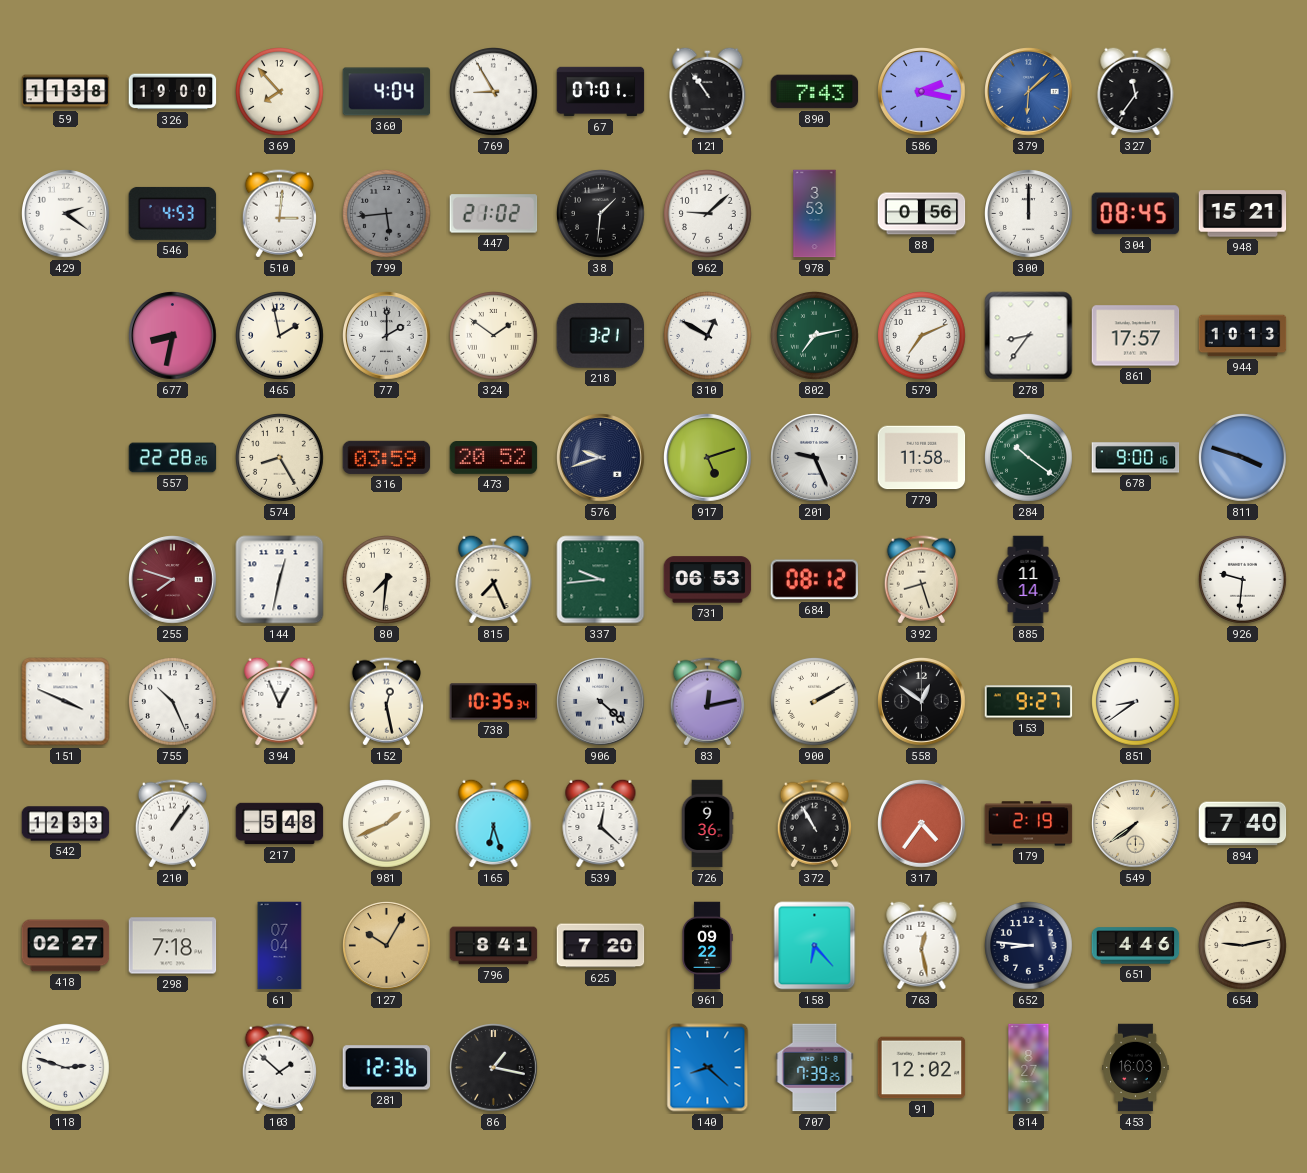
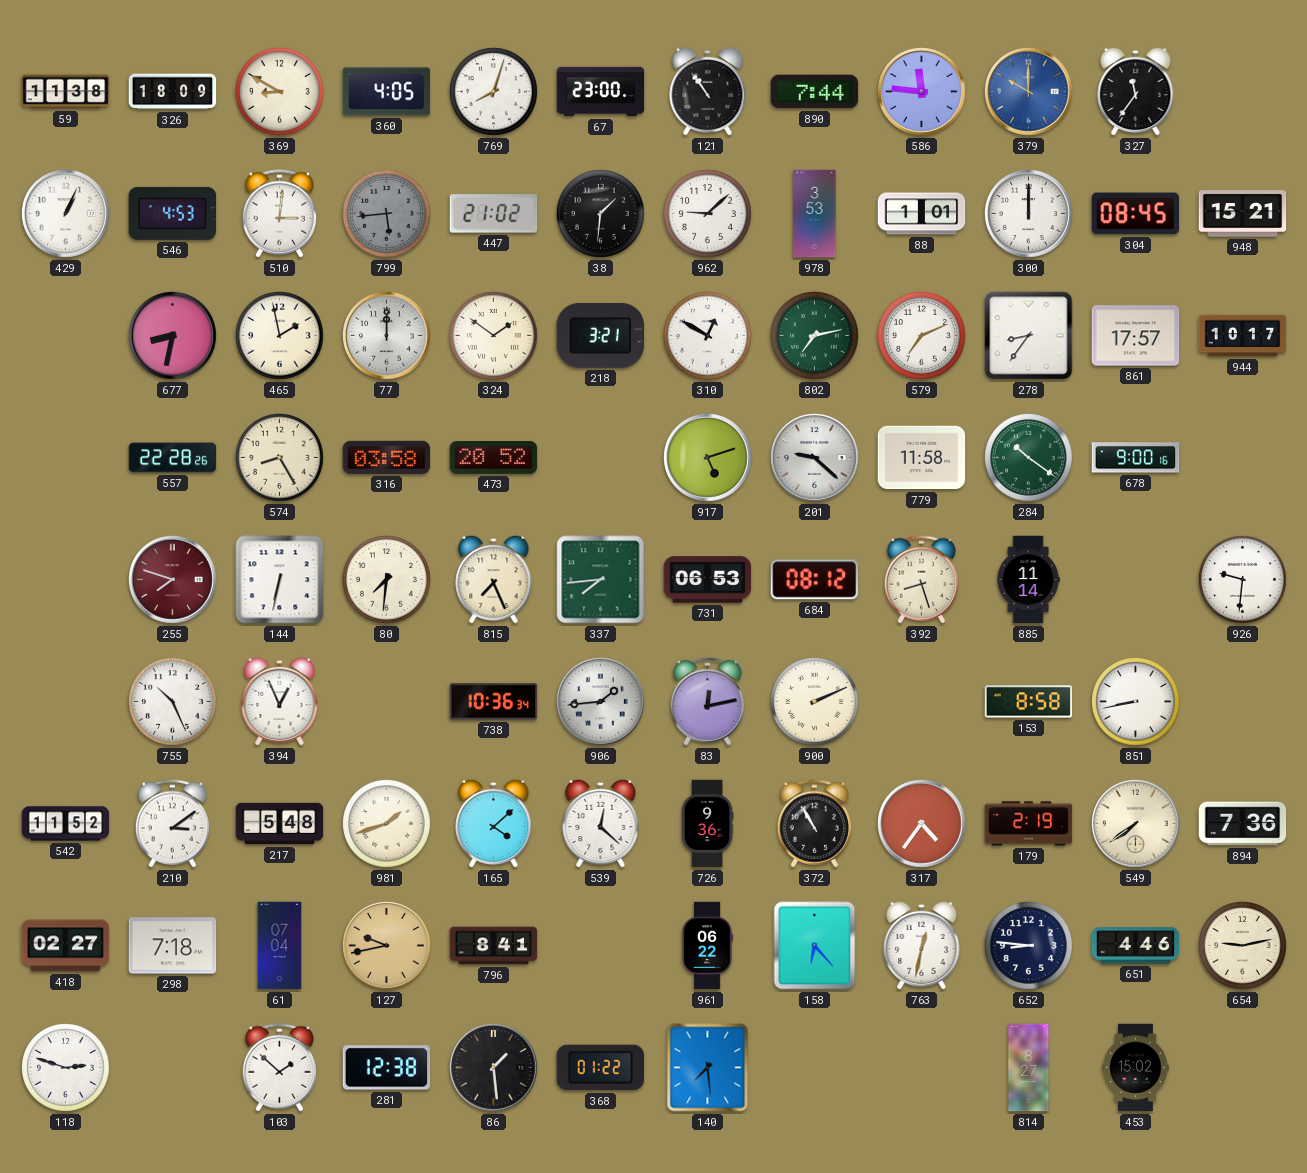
326: 19:00 -> 18:09
369: 7:53 -> 8:50
360: 4:04 -> 4:05
769: 8:55 -> 8:03
67: 07:01 -> 23:00
890: 7:43 -> 7:44
586: 2:17 -> 11:46
379: 6:08 -> 10:00
429: 2:21 -> 1:04
88: 0:56 -> 1:01
77: 2:00 -> 12:00
944: 10:13 -> 10:17
316: 03:59 -> 03:58
576: 9:42 -> none
201: 9:26 -> 9:22
811: 3:48 -> none
144: 12:32 -> 6:32
337: 9:44 -> 7:44
151: 3:49 -> none
152: 12:28 -> none
738: 10:35 -> 10:36
906: 4:22 -> 1:44
900: 2:10 -> 2:11
558: 12:51 -> none
153: 9:27 -> 8:58
851: 8:39 -> 8:43
542: 12:33 -> 11:52
210: 1:06 -> 3:09
981: 1:41 -> 1:42
165: 6:27 -> 4:08
894: 7:40 -> 7:36
127: 10:05 -> 9:43
625: 7:20 -> none
961: 09:22 -> 06:22
763: 12:28 -> 12:32
281: 12:36 -> 12:38
86: 1:17 -> 1:29
368: none -> 01:22
140: 8:22 -> 7:29
707: 7:39 -> none
91: 12:02 -> none
453: 16:03 -> 15:02
